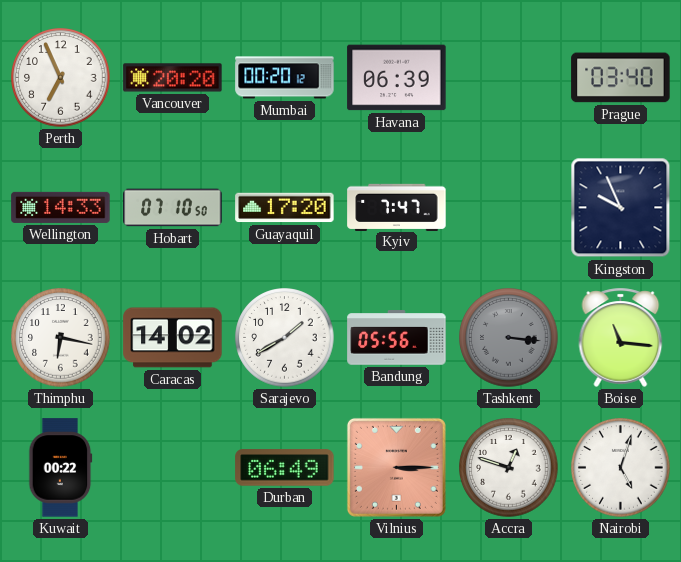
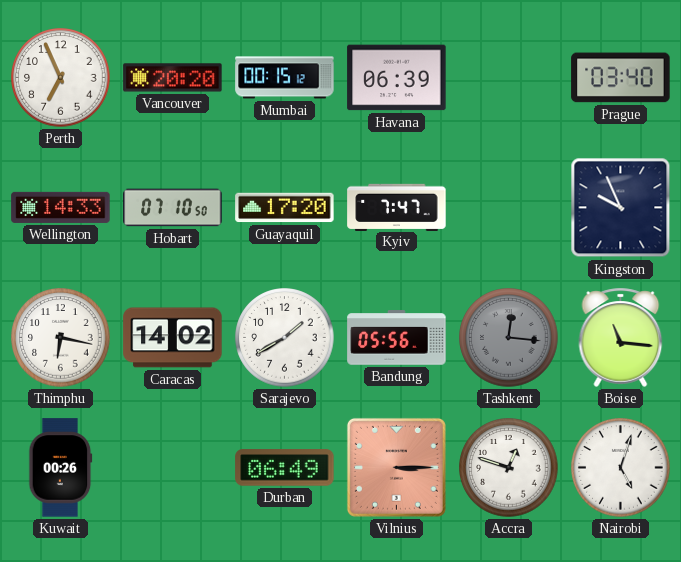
Mumbai: 00:20 -> 00:15
Tashkent: 3:16 -> 12:16
Kuwait: 00:22 -> 00:26
